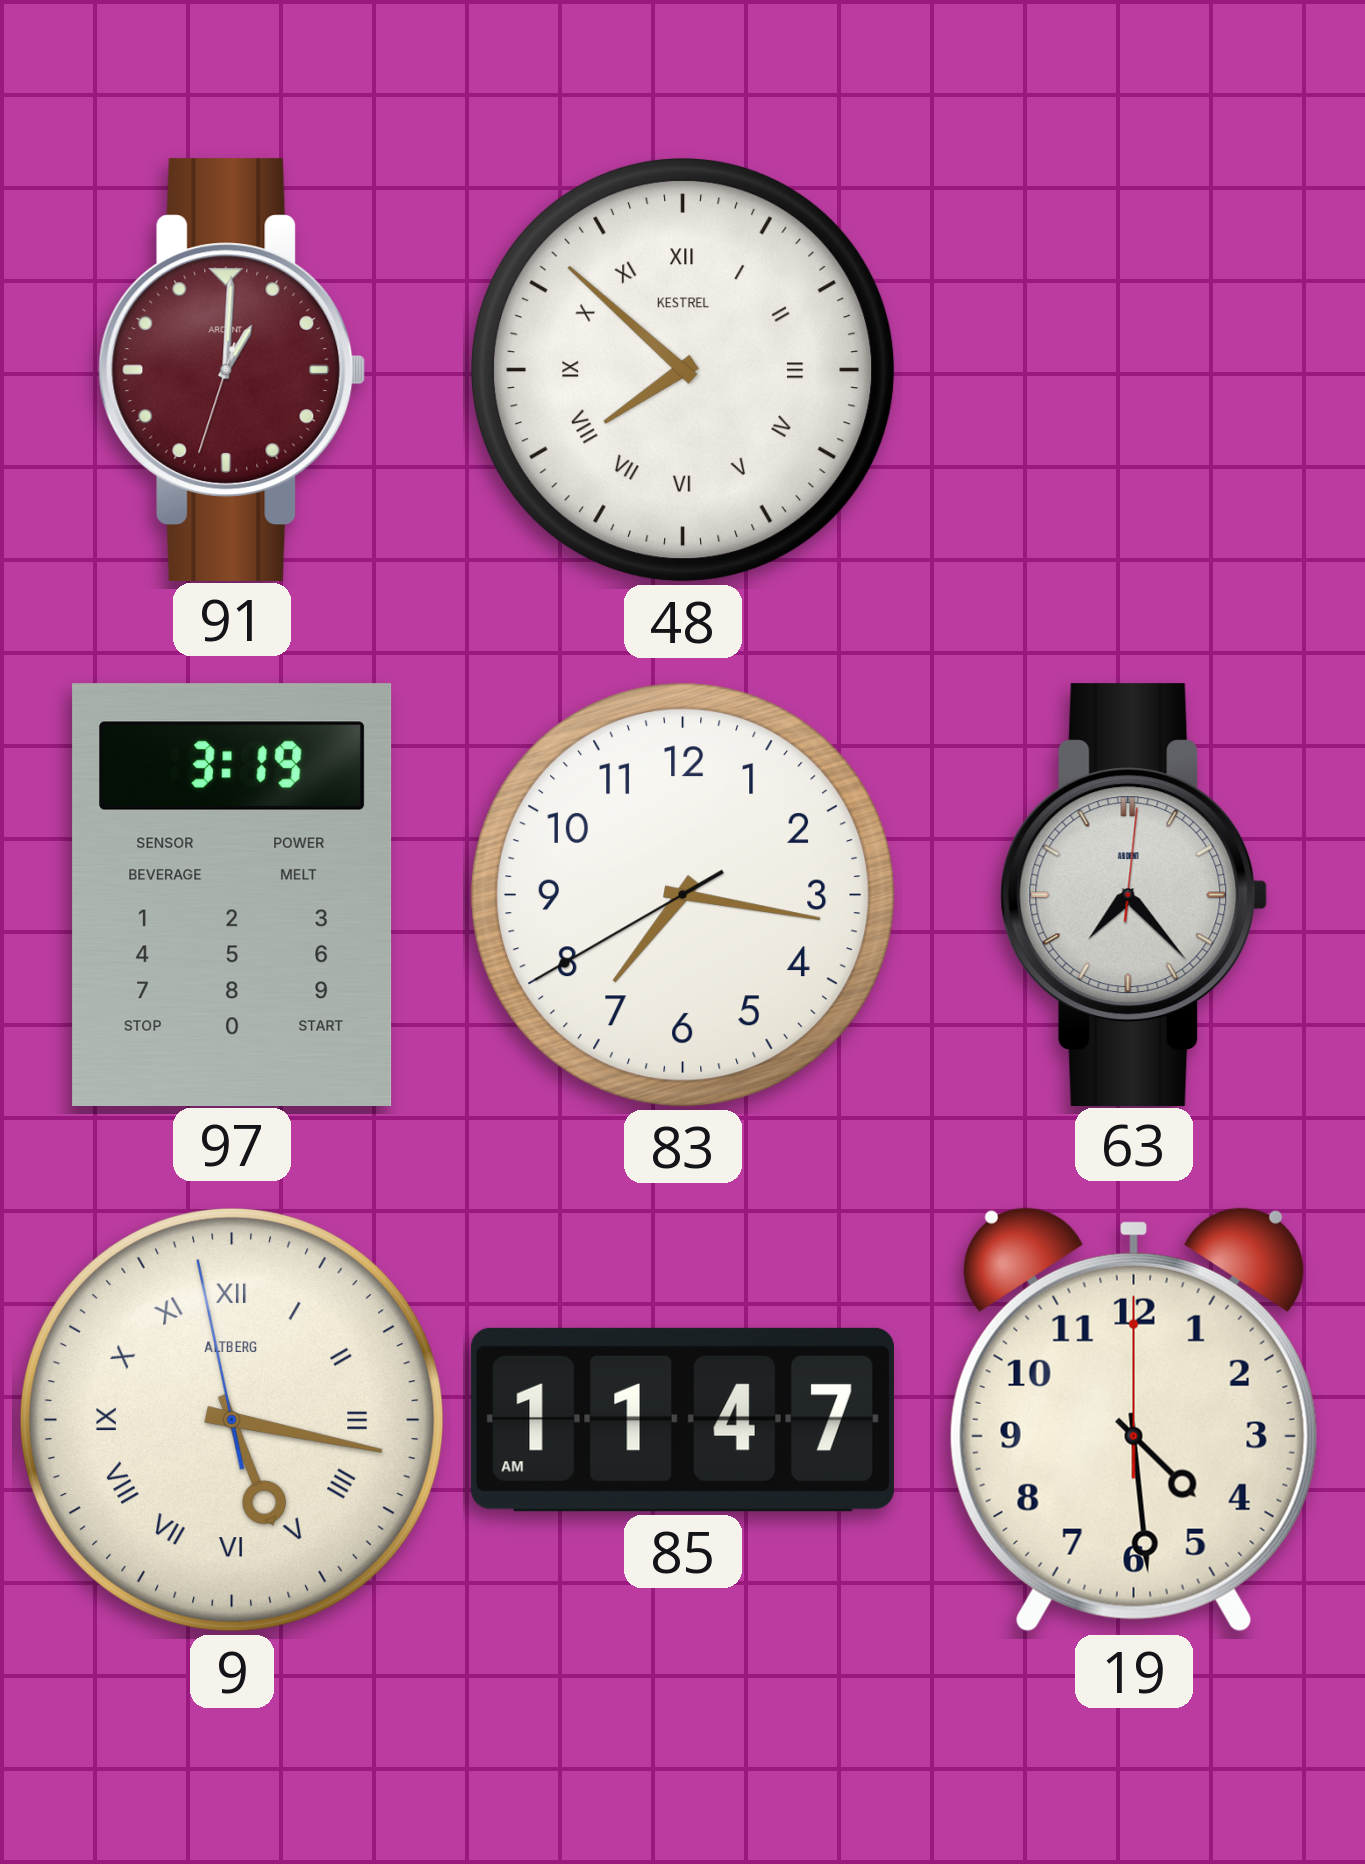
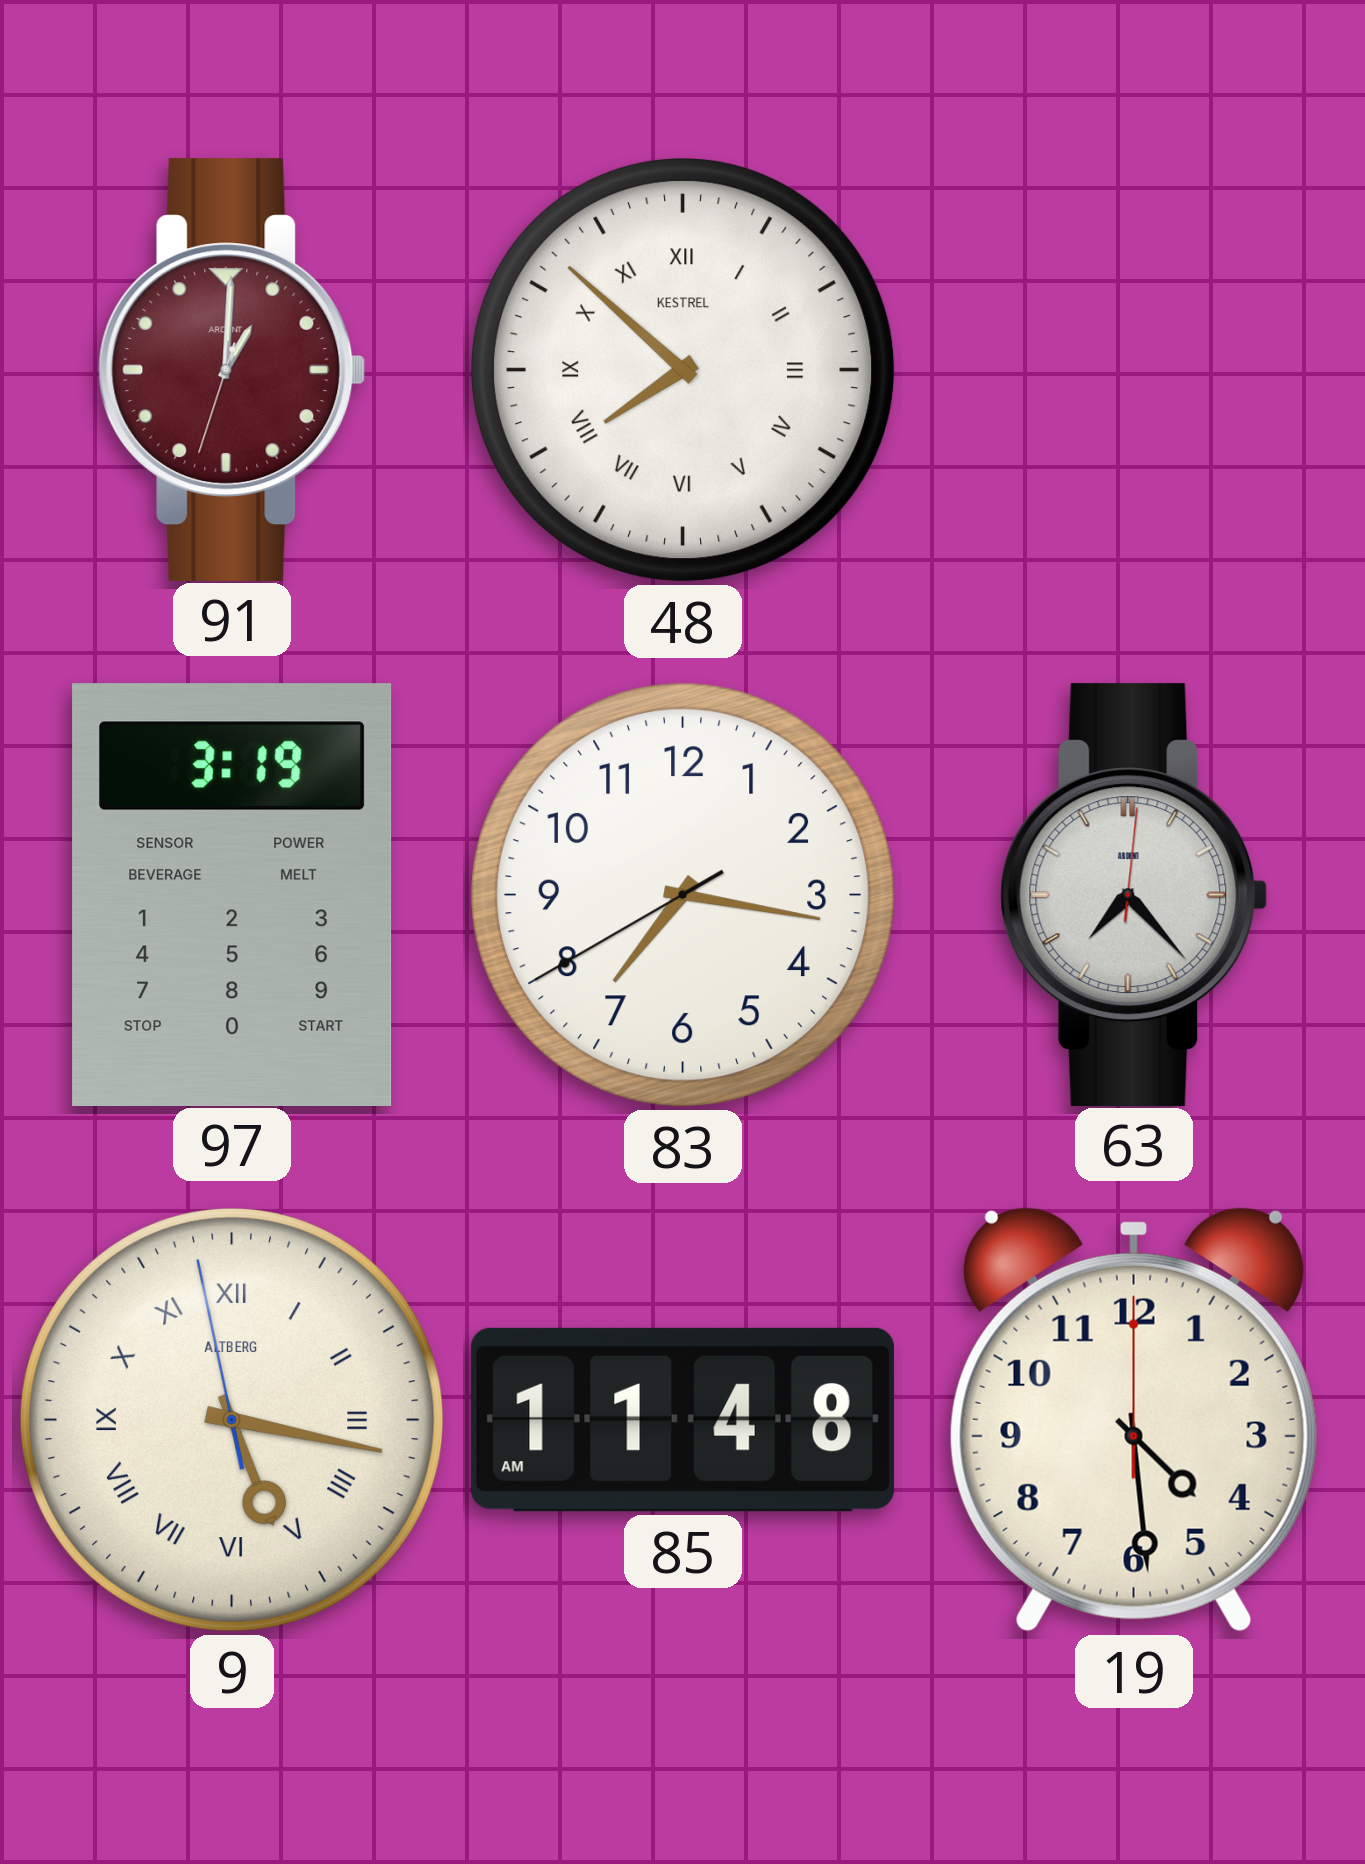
85: 11:47 -> 11:48
